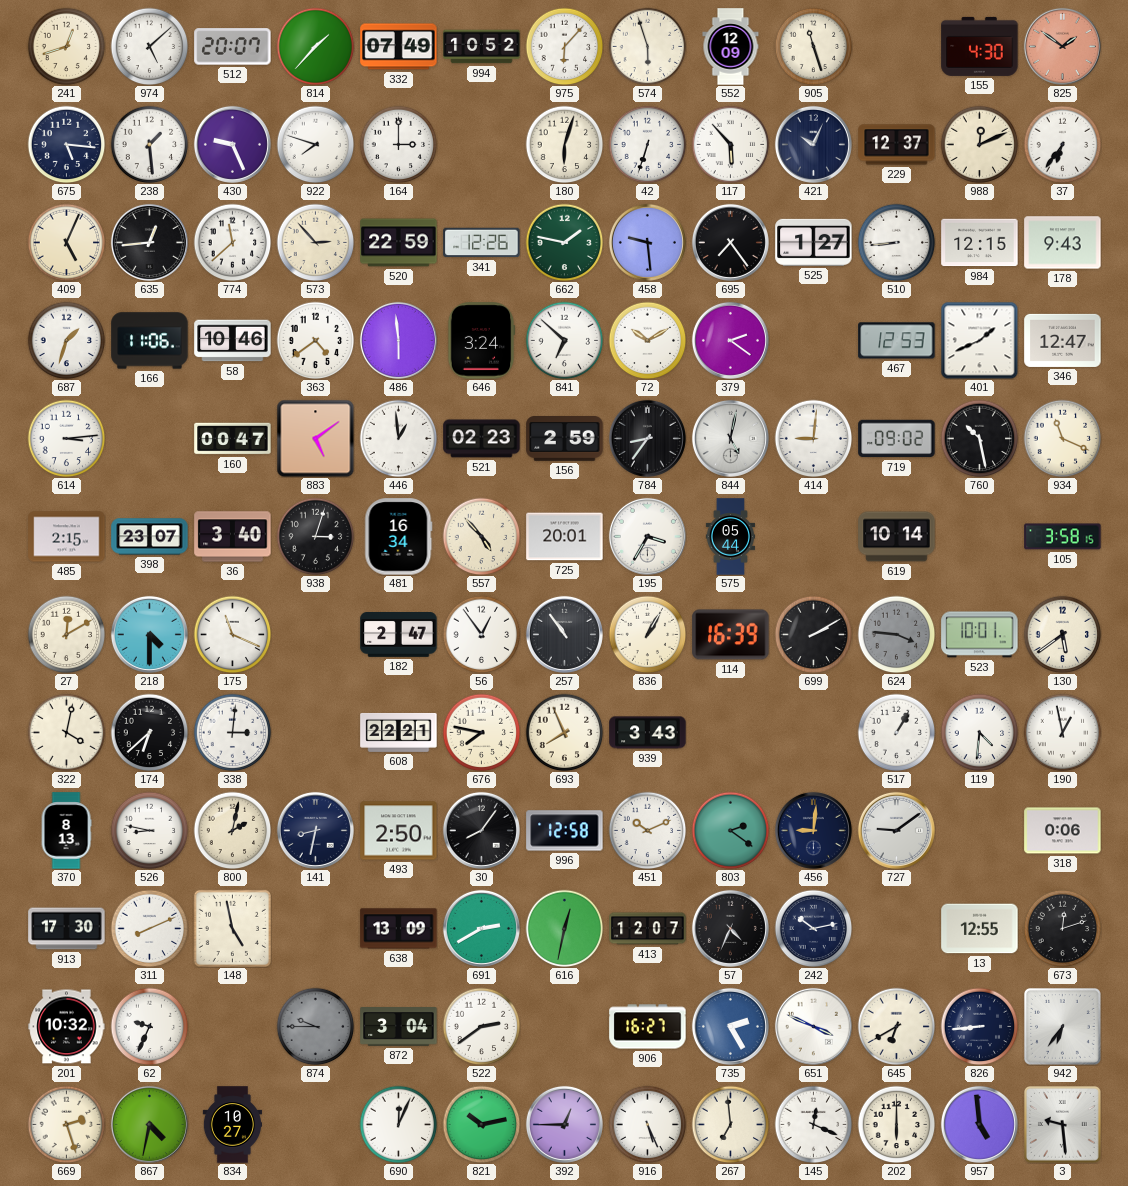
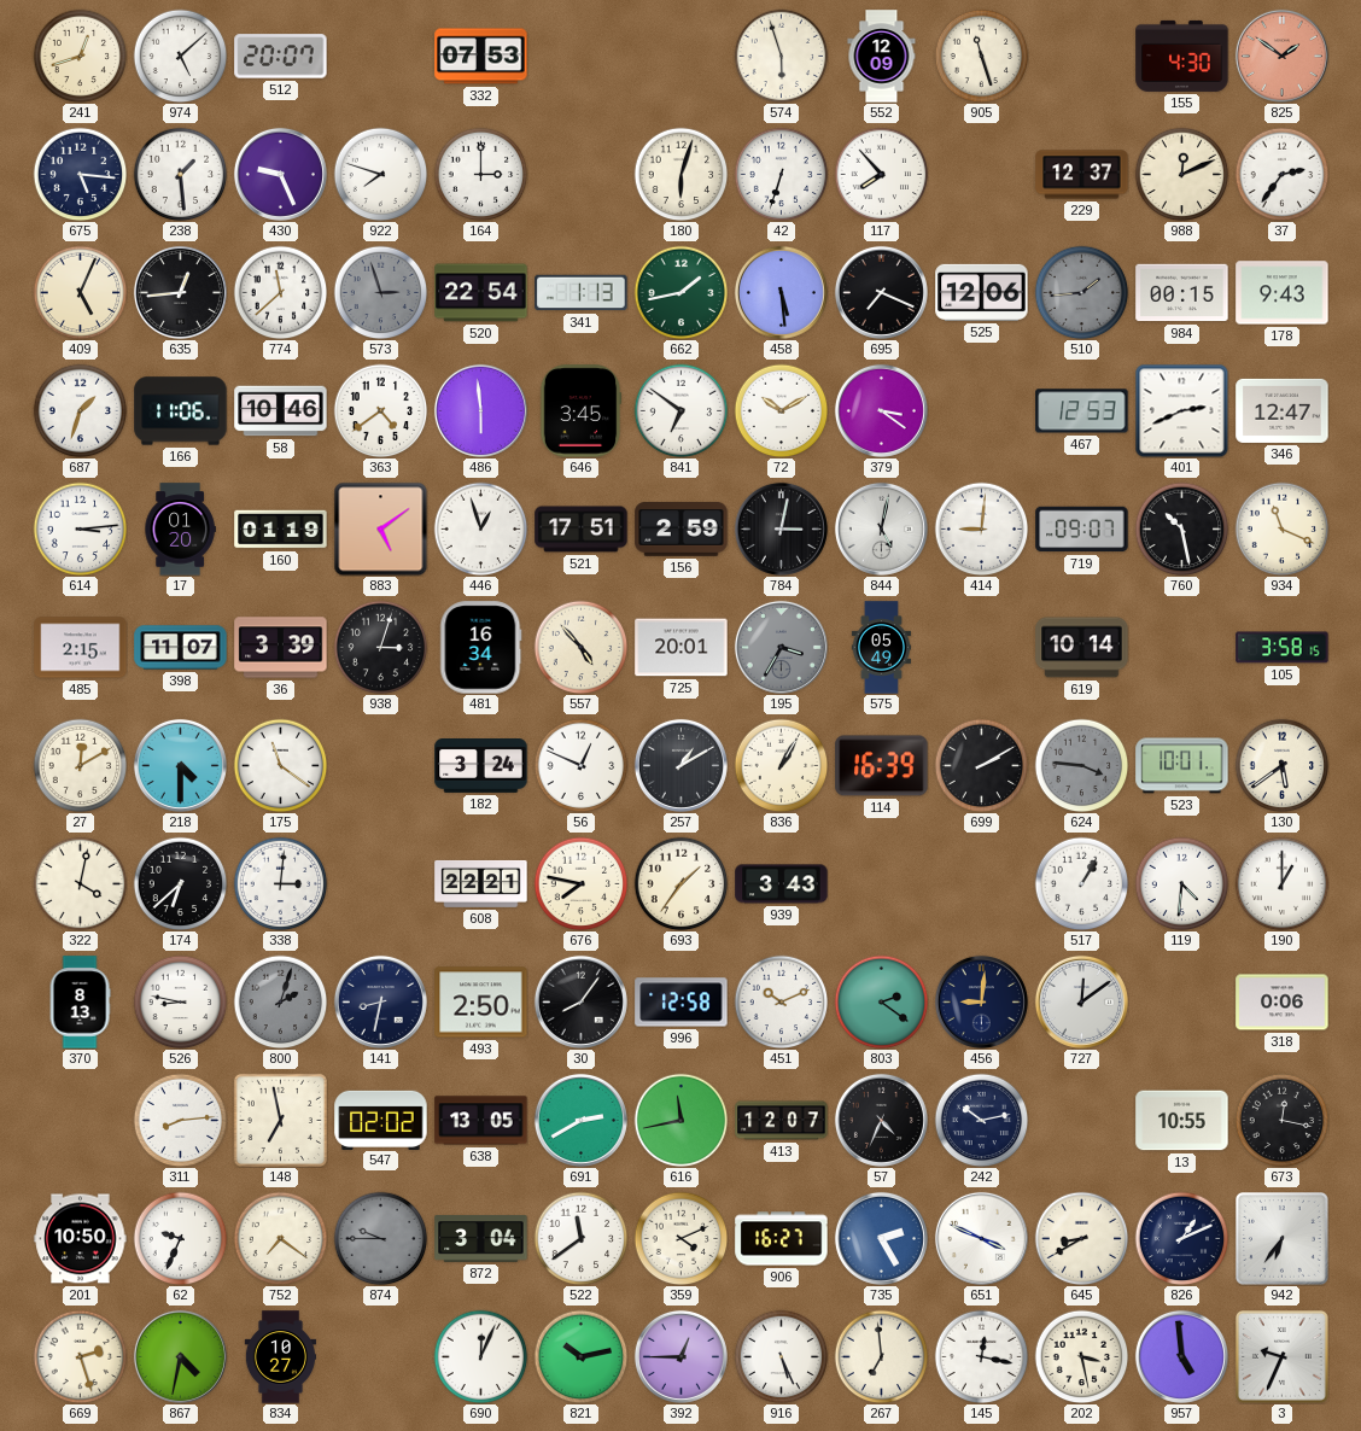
814: 1:37 -> none
332: 07:49 -> 07:53
994: 10:52 -> none
975: 6:07 -> none
117: 5:53 -> 7:53
421: 10:04 -> none
37: 6:36 -> 2:36
573: 2:53 -> 2:57
573 dial: cream -> grey
520: 22:59 -> 22:54
341: 12:26 -> 1:13
662: 1:47 -> 1:43
458: 9:29 -> 5:29
695: 7:24 -> 7:19
525: 1:27 -> 12:06
510: 8:44 -> 1:44
510 dial: white -> grey
984: 12:15 -> 00:15
646: 3:24 -> 3:45
841: 6:52 -> 6:51
379: 2:21 -> 3:21
401: 1:41 -> 2:41
17: none -> 01:20
160: 00:47 -> 01:19
446: 12:59 -> 12:57
521: 02:23 -> 17:51
784: 8:36 -> 3:02
719: 09:02 -> 09:07
398: 23:07 -> 11:07
36: 3:40 -> 3:39
195 dial: white -> grey
575: 05:44 -> 05:49
175: 11:19 -> 11:21
182: 2:47 -> 3:24
56: 12:54 -> 12:49
257: 10:54 -> 1:10
693: 7:56 -> 1:36
190: 12:58 -> 1:00
800: 2:02 -> 2:03
800 dial: cream -> grey
727: 9:09 -> 12:09
913: 17:30 -> none
311: 8:11 -> 8:14
148: 4:58 -> 6:58
547: none -> 02:02
638: 13:09 -> 13:05
616: 12:32 -> 11:43
13: 12:55 -> 10:55
673: 12:12 -> 12:17
201: 10:32 -> 10:50
752: none -> 7:21
522: 2:39 -> 11:39
359: none -> 4:11
645: 6:40 -> 8:40
826: 8:44 -> 1:11
145: 12:19 -> 12:17
202: 6:00 -> 3:28
3: 9:29 -> 9:34
